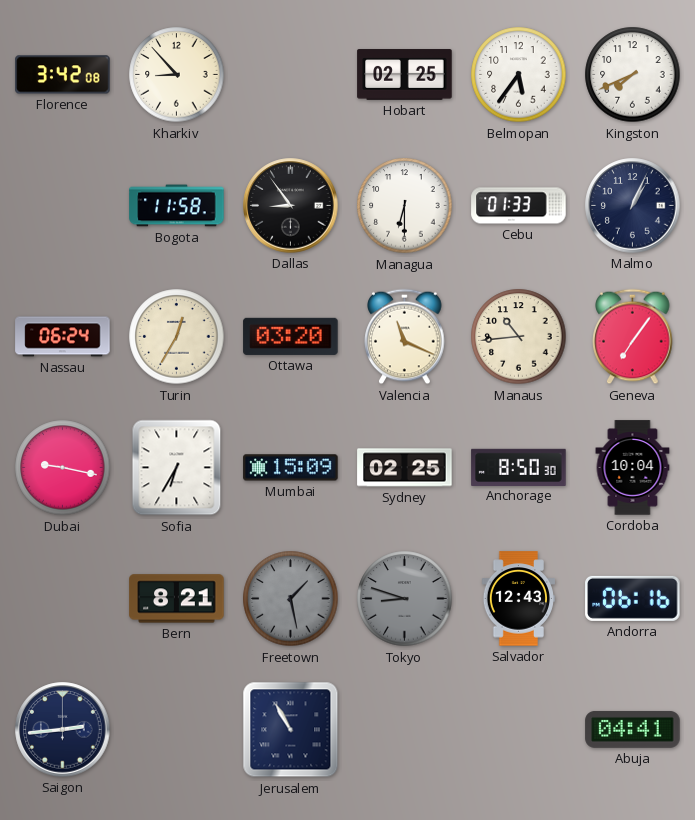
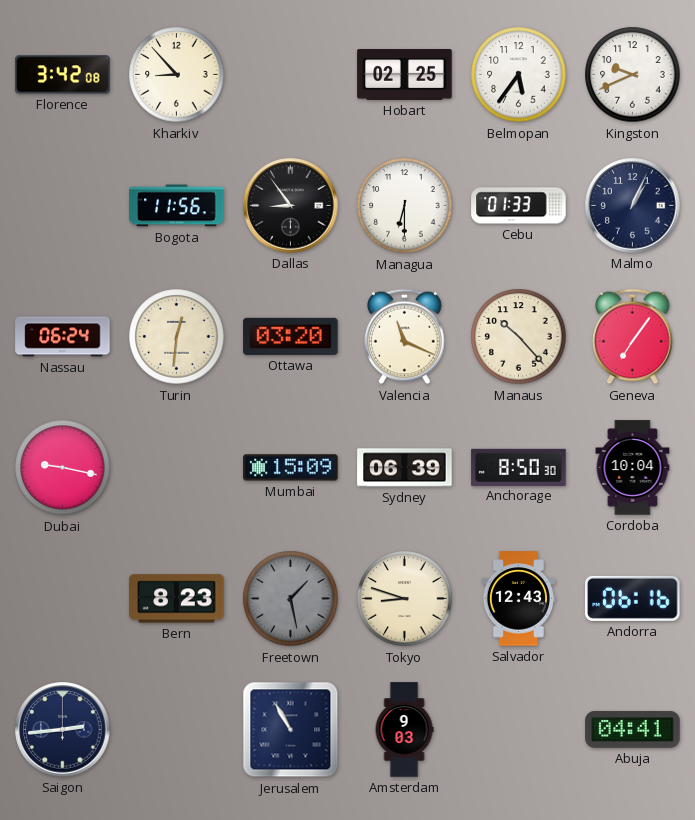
Kingston: 7:41 -> 9:41
Bogota: 11:58 -> 11:56
Turin: 12:35 -> 12:31
Manaus: 10:44 -> 10:23
Sofia: 6:35 -> none
Sydney: 02:25 -> 06:39
Bern: 8:21 -> 8:23
Tokyo dial: grey -> cream
Amsterdam: none -> 9:03
